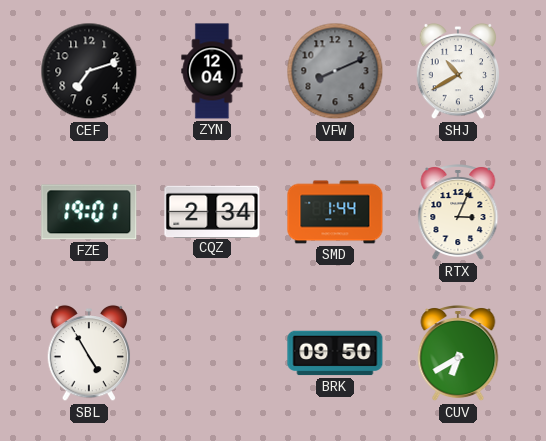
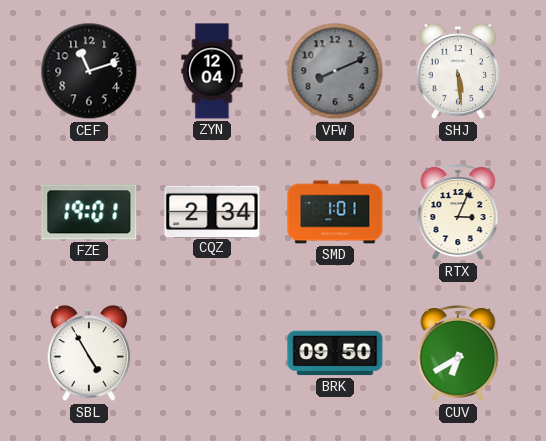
CEF: 7:12 -> 11:12
SHJ: 10:40 -> 5:29
SMD: 1:44 -> 1:01
